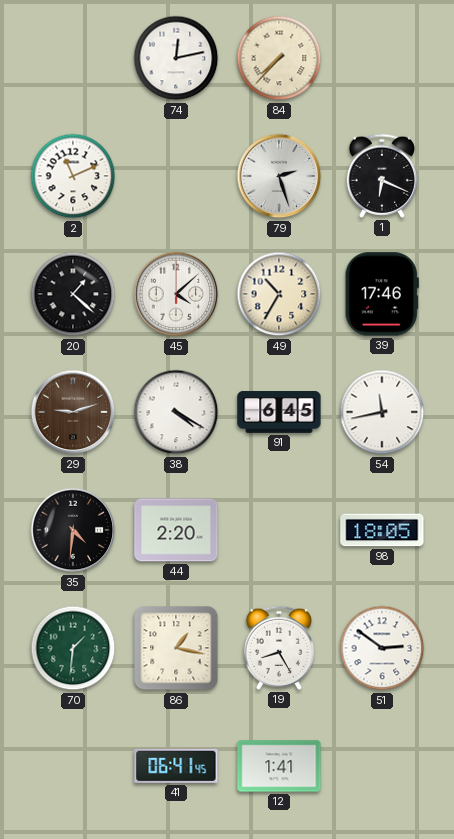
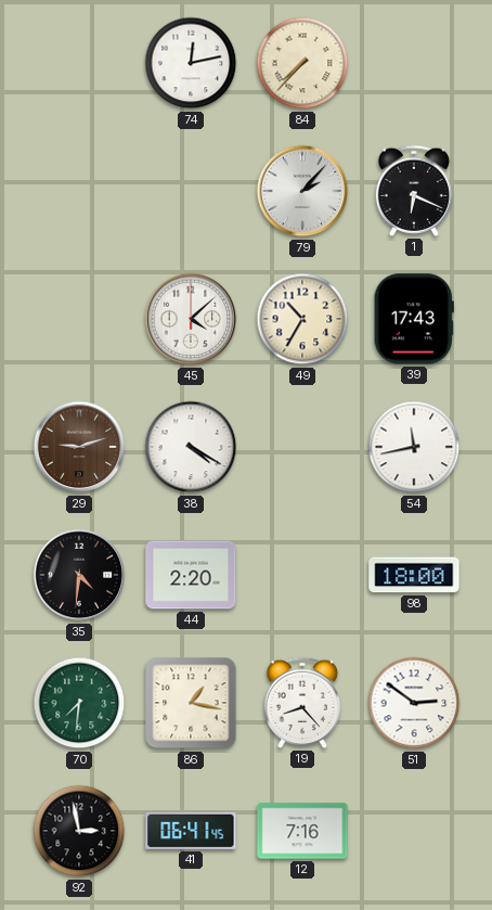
2: 11:11 -> none
79: 2:27 -> 2:07
20: 1:22 -> none
39: 17:46 -> 17:43
91: 6:45 -> none
98: 18:05 -> 18:00
70: 1:31 -> 7:31
19: 8:25 -> 8:23
92: none -> 2:58
12: 1:41 -> 7:16
